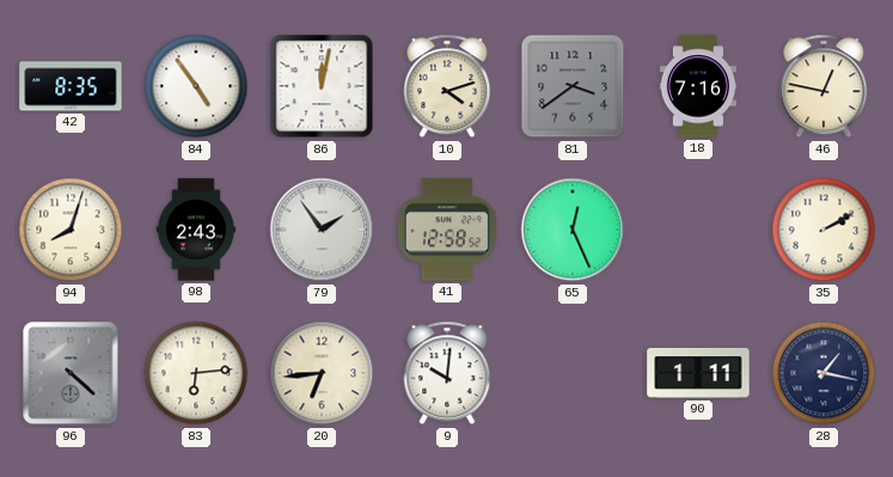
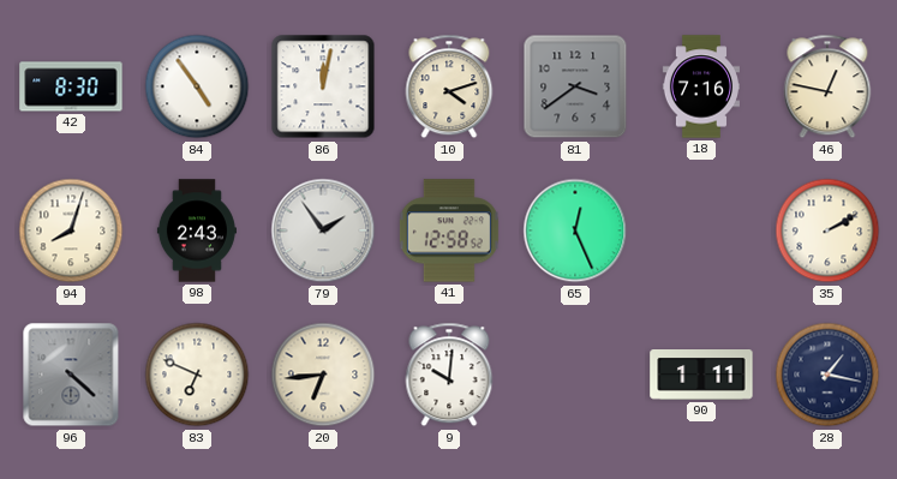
42: 8:35 -> 8:30
83: 6:14 -> 6:49
